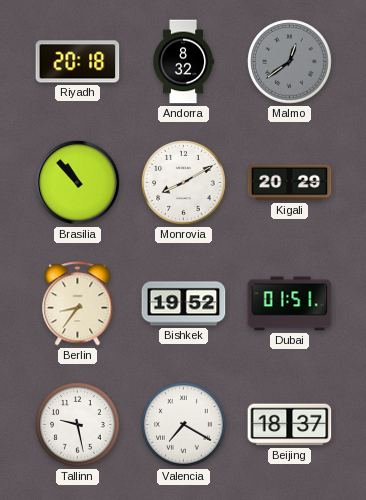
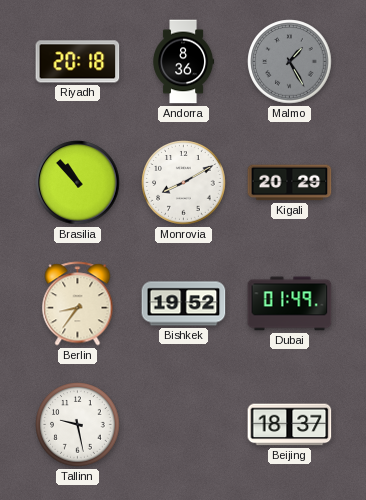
Andorra: 8:32 -> 8:36
Malmo: 12:39 -> 1:25
Dubai: 01:51 -> 01:49
Valencia: 7:20 -> none
